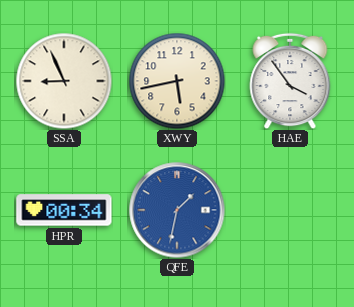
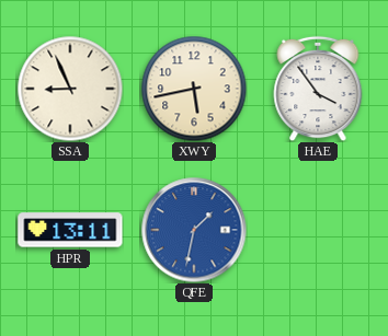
HPR: 00:34 -> 13:11
